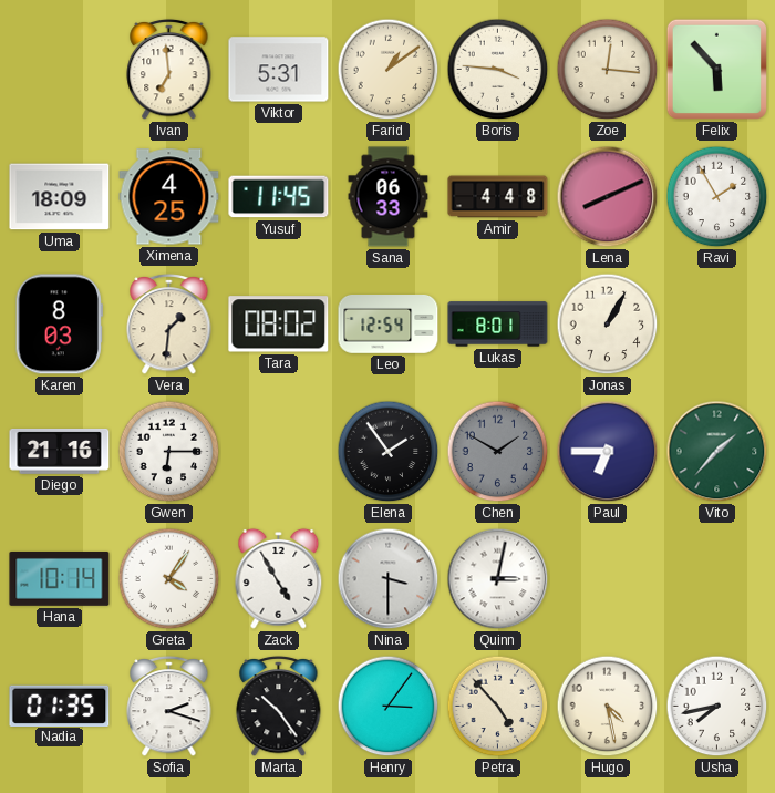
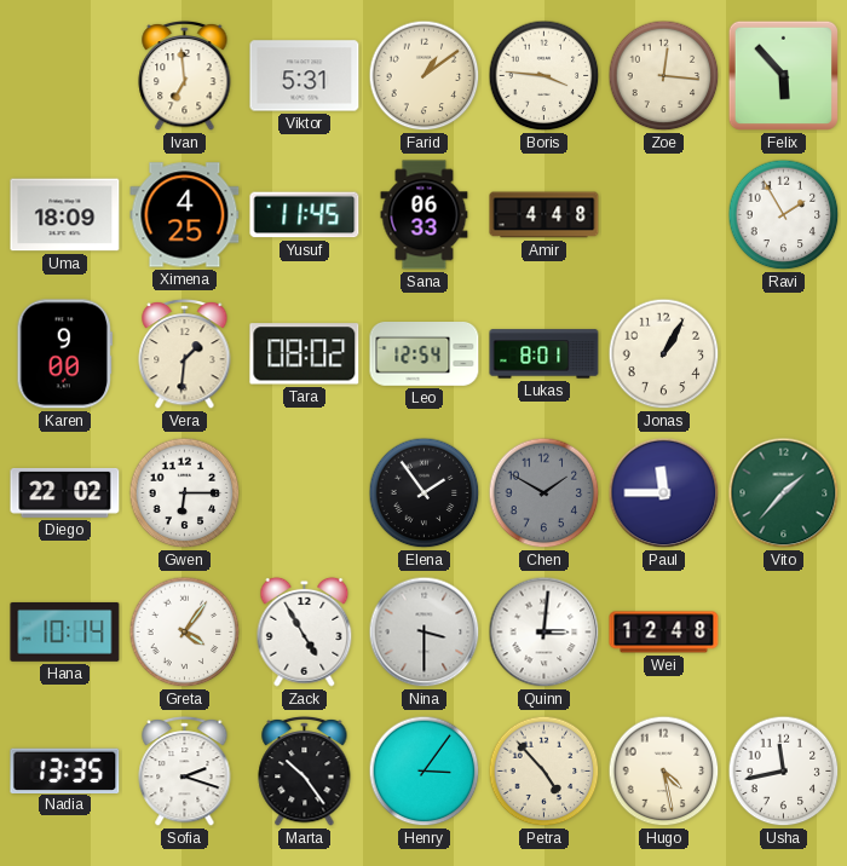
Lena: 8:11 -> none
Karen: 8:03 -> 9:00
Diego: 21:16 -> 22:02
Paul: 6:45 -> 11:45
Quinn: 3:02 -> 3:01
Wei: none -> 12:48
Nadia: 01:35 -> 13:35
Usha: 7:43 -> 11:43
